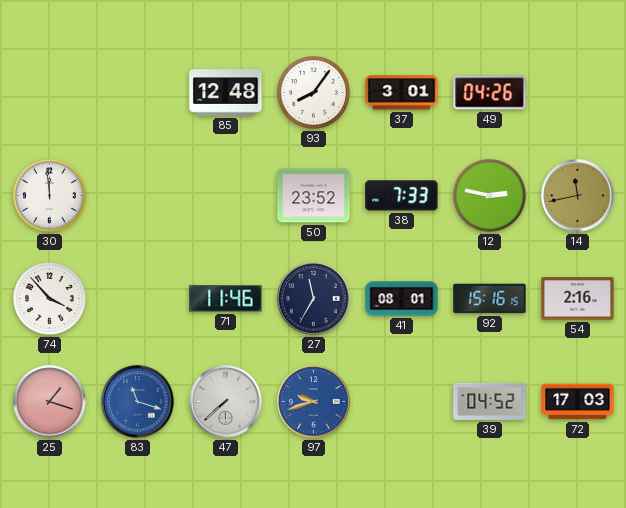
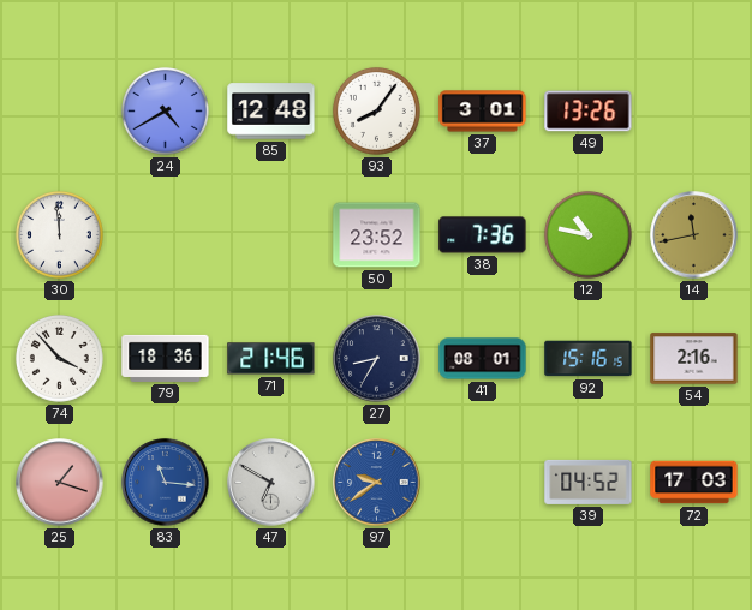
24: none -> 4:40
49: 04:26 -> 13:26
38: 7:33 -> 7:36
12: 2:47 -> 10:47
79: none -> 18:36
71: 11:46 -> 21:46
27: 11:35 -> 8:35
83: 11:18 -> 11:16
47: 7:38 -> 6:50
97: 9:42 -> 9:39
